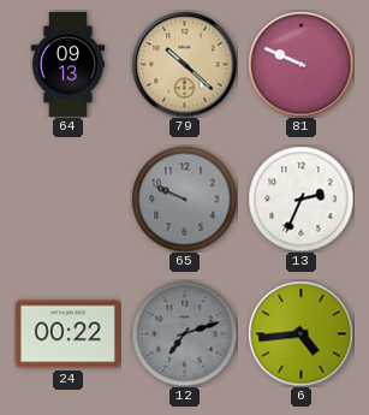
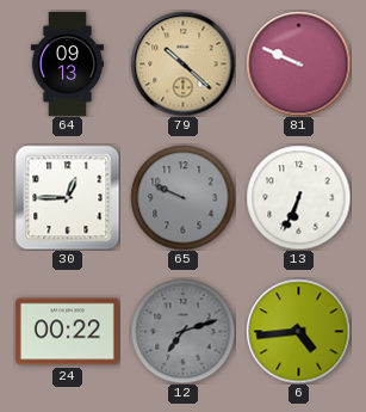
30: none -> 12:45
13: 2:34 -> 6:34
